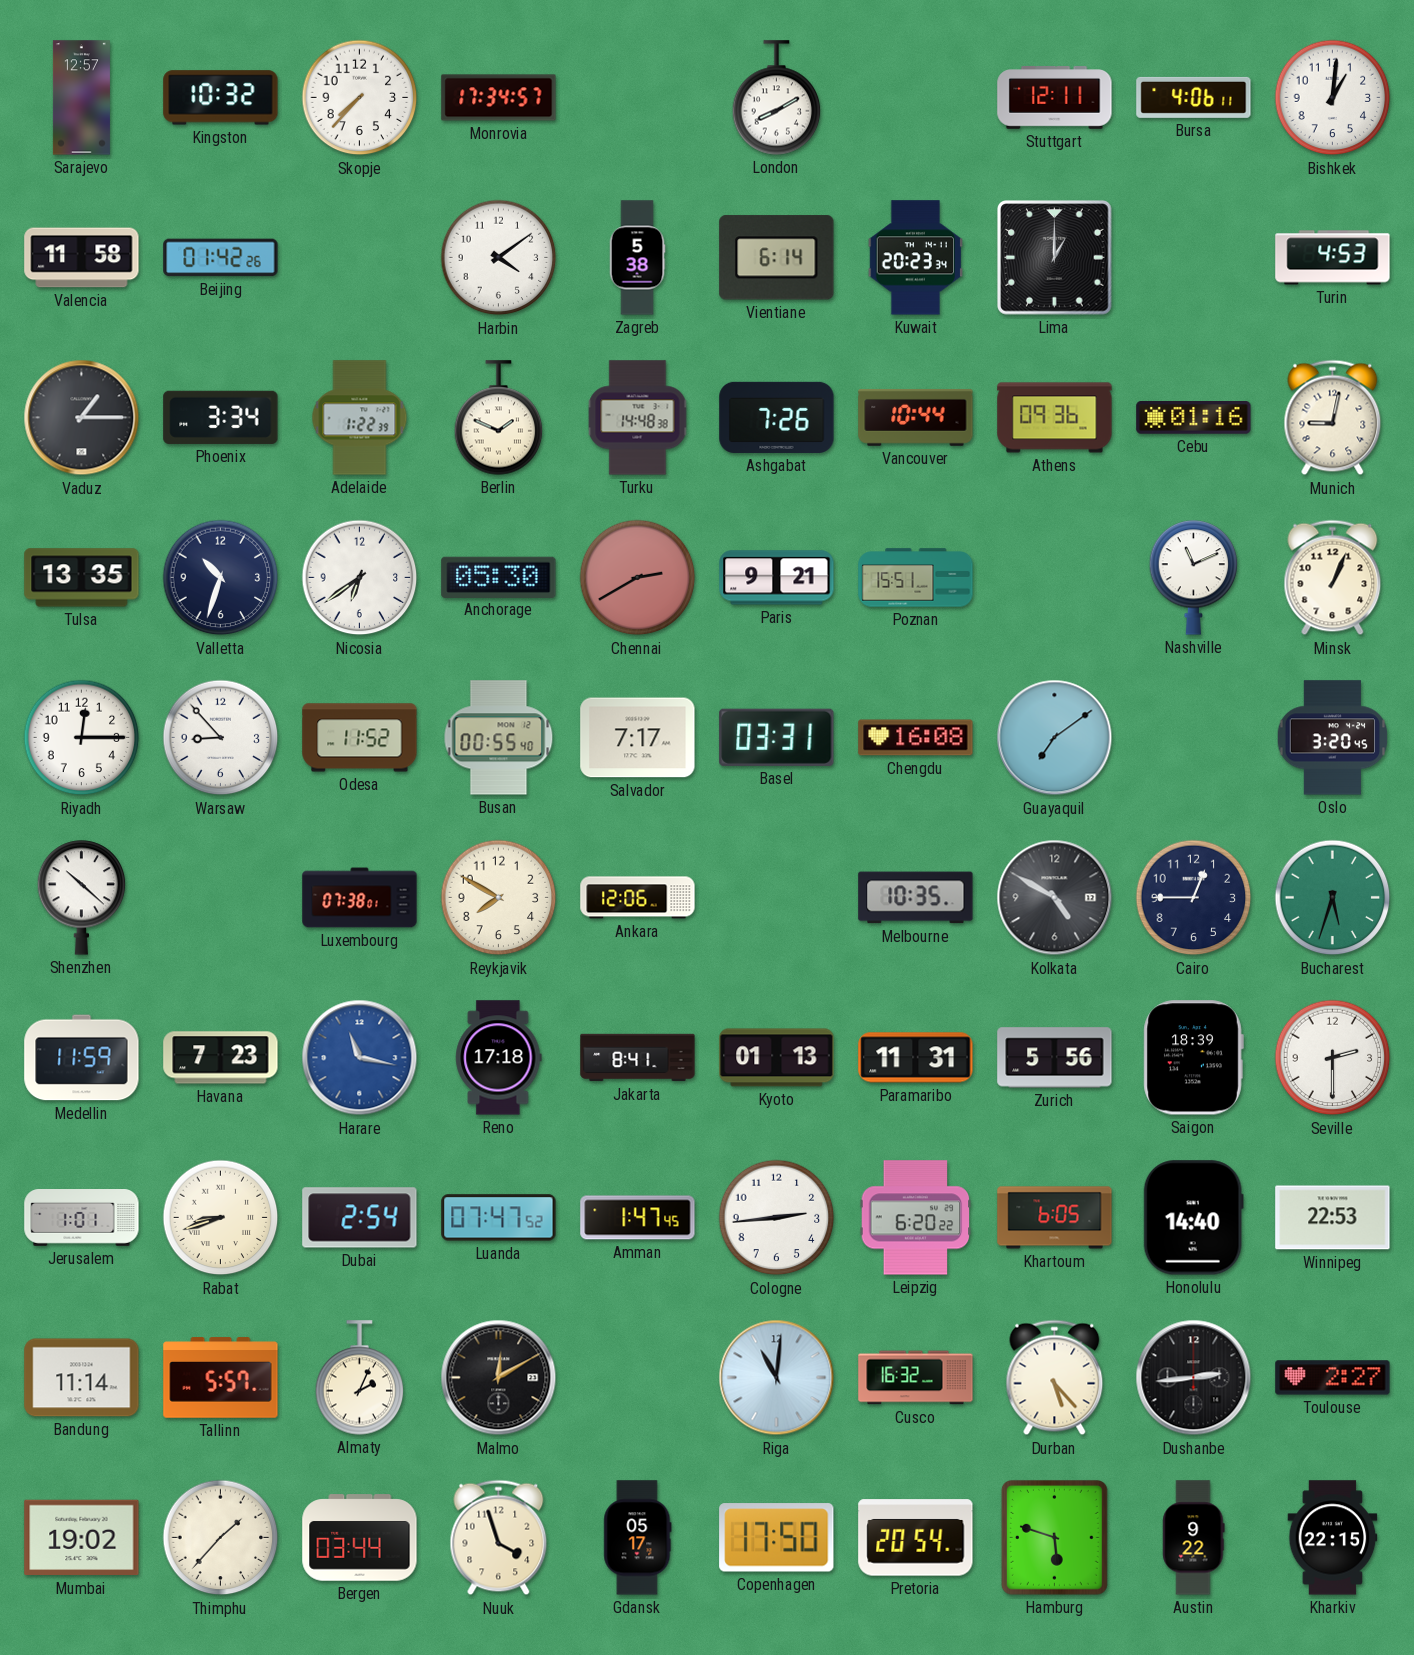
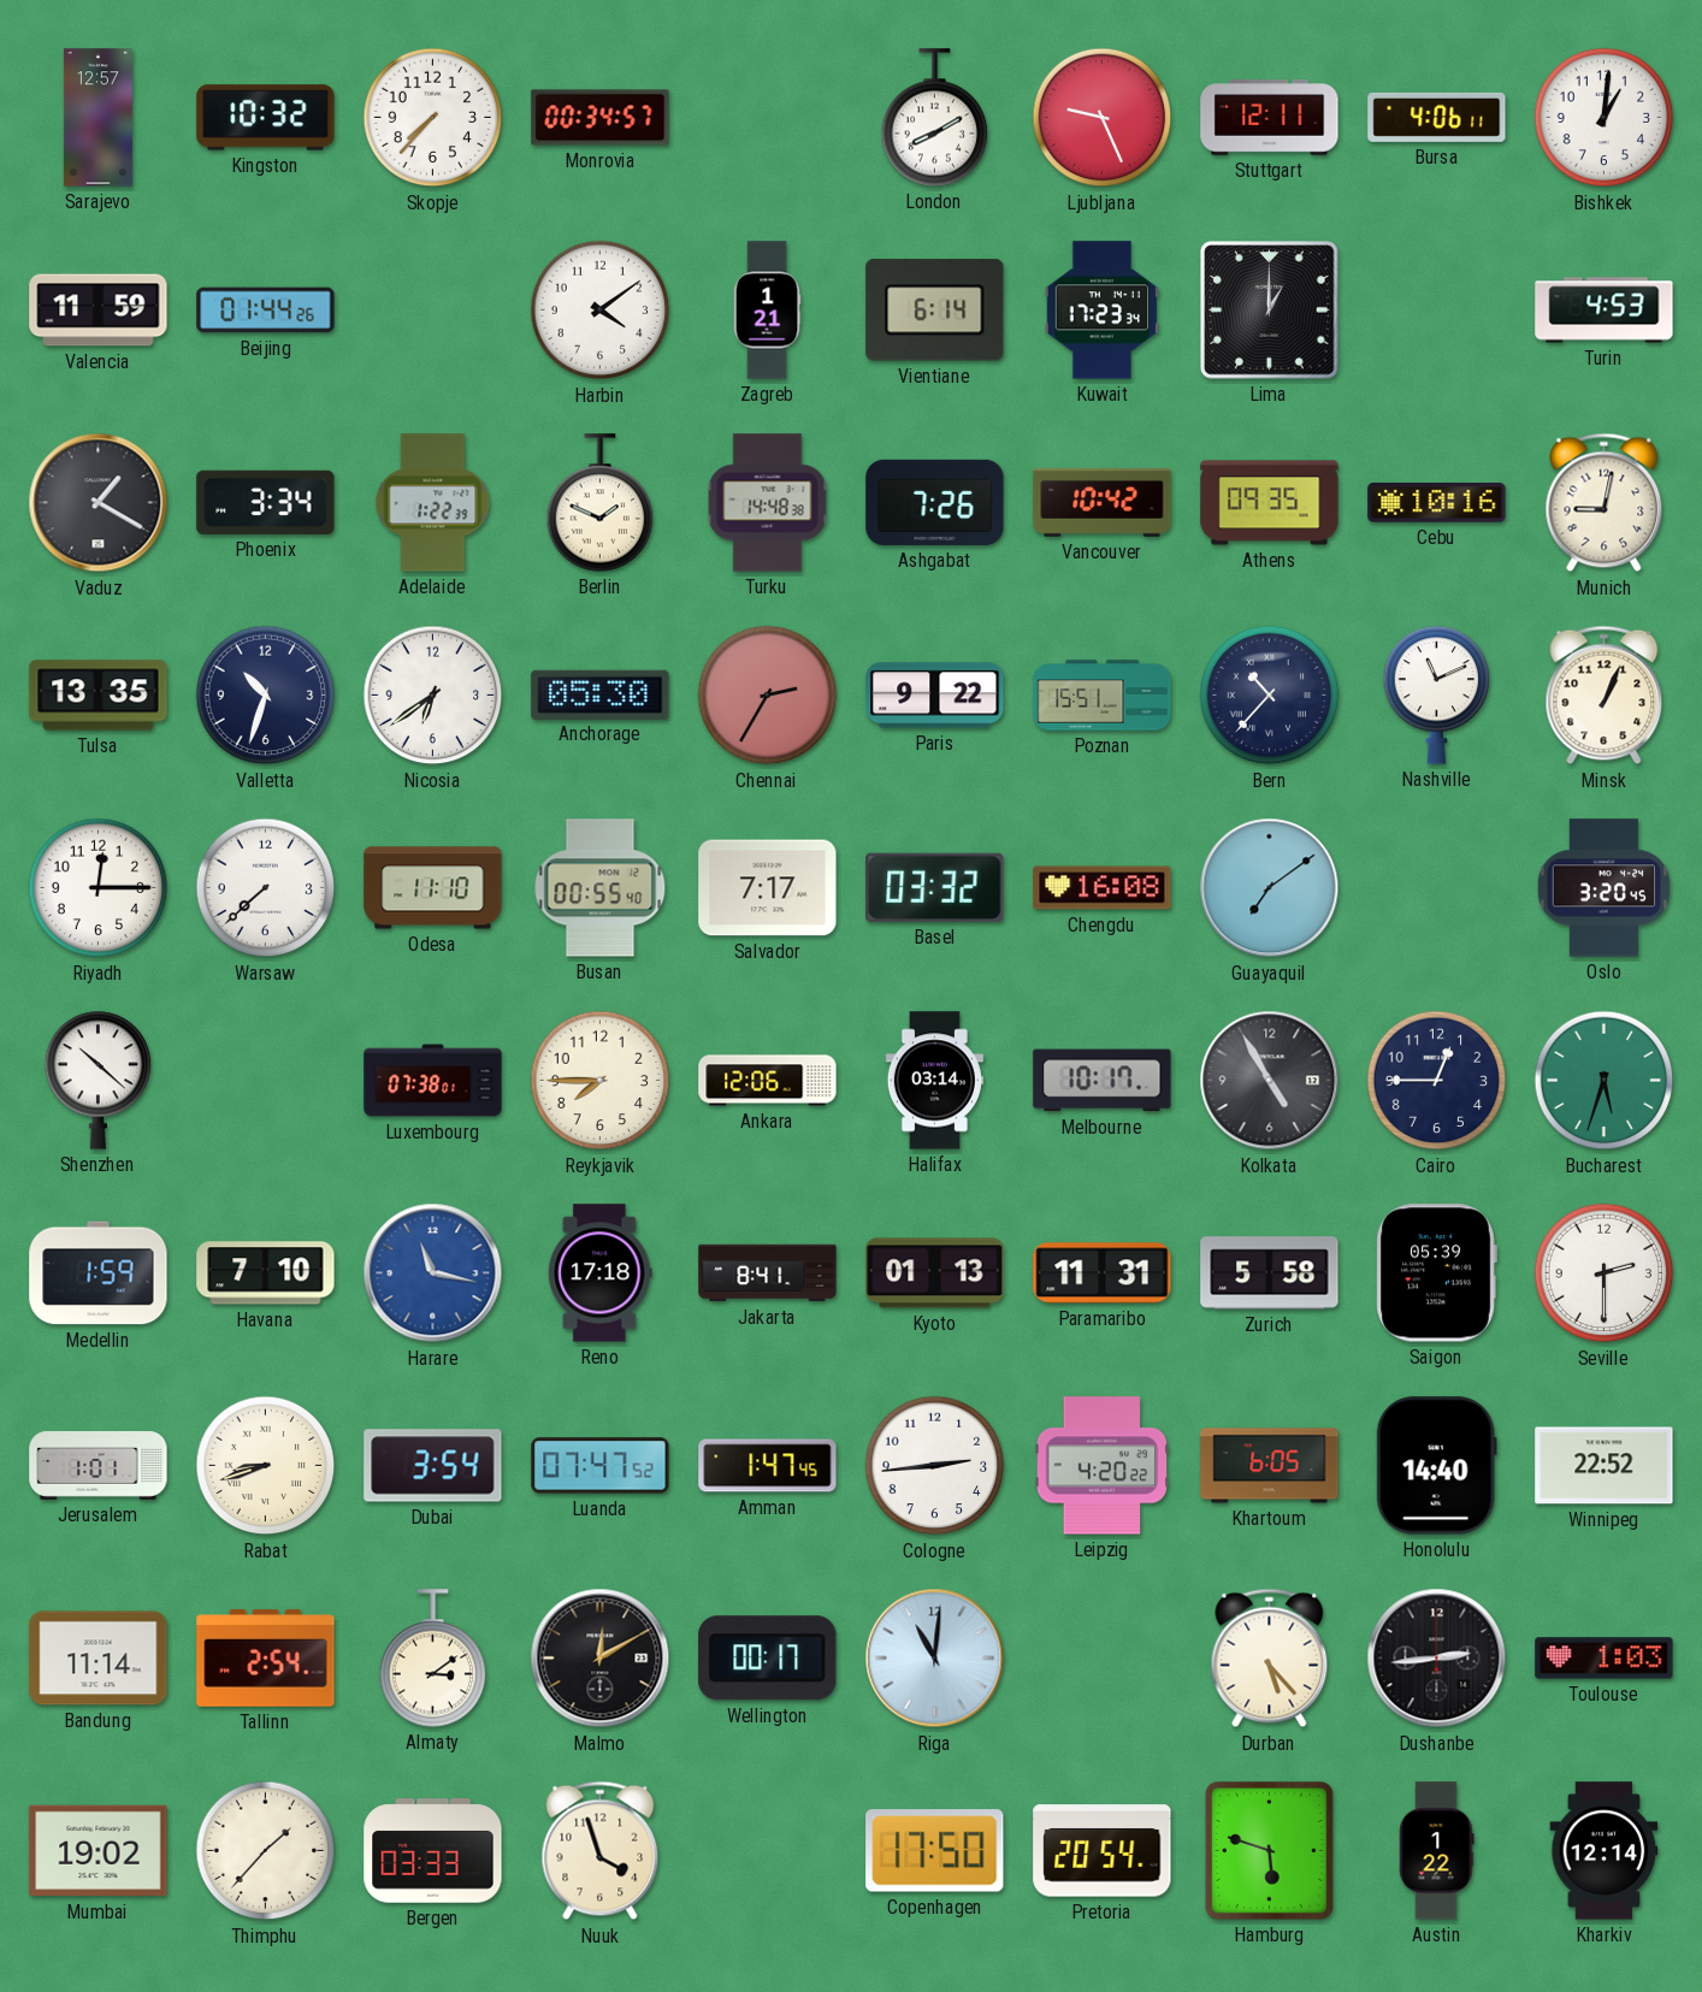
Monrovia: 17:34 -> 00:34
Ljubljana: none -> 9:26
Valencia: 11:58 -> 11:59
Beijing: 01:42 -> 01:44
Zagreb: 5:38 -> 1:21
Kuwait: 20:23 -> 17:23
Vaduz: 1:15 -> 1:20
Vancouver: 10:44 -> 10:42
Athens: 09:36 -> 09:35
Cebu: 01:16 -> 10:16
Chennai: 2:40 -> 2:35
Paris: 9:21 -> 9:22
Bern: none -> 10:37
Warsaw: 8:53 -> 7:38
Odesa: 11:52 -> 11:10
Basel: 03:31 -> 03:32
Reykjavik: 7:50 -> 7:45
Halifax: none -> 03:14
Melbourne: 10:35 -> 10:17
Kolkata: 4:50 -> 4:55
Medellin: 11:59 -> 1:59
Havana: 7:23 -> 7:10
Zurich: 5:56 -> 5:58
Saigon: 18:39 -> 05:39
Dubai: 2:54 -> 3:54
Leipzig: 6:20 -> 4:20
Winnipeg: 22:53 -> 22:52
Tallinn: 5:57 -> 2:54
Almaty: 2:04 -> 3:09
Wellington: none -> 00:17
Cusco: 16:32 -> none
Toulouse: 2:27 -> 1:03
Bergen: 03:44 -> 03:33
Gdansk: 05:17 -> none
Austin: 9:22 -> 1:22
Kharkiv: 22:15 -> 12:14
